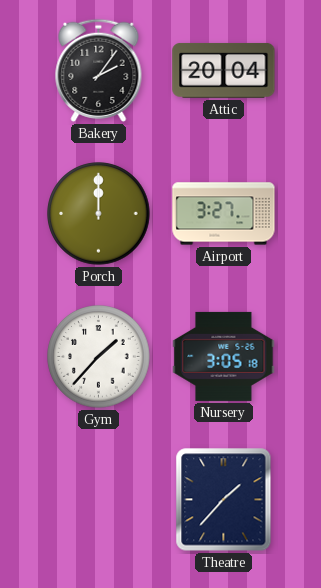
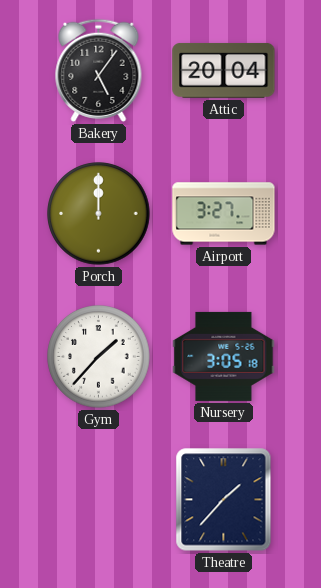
Bakery: 2:06 -> 5:06
